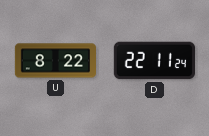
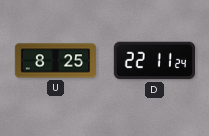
U: 8:22 -> 8:25
